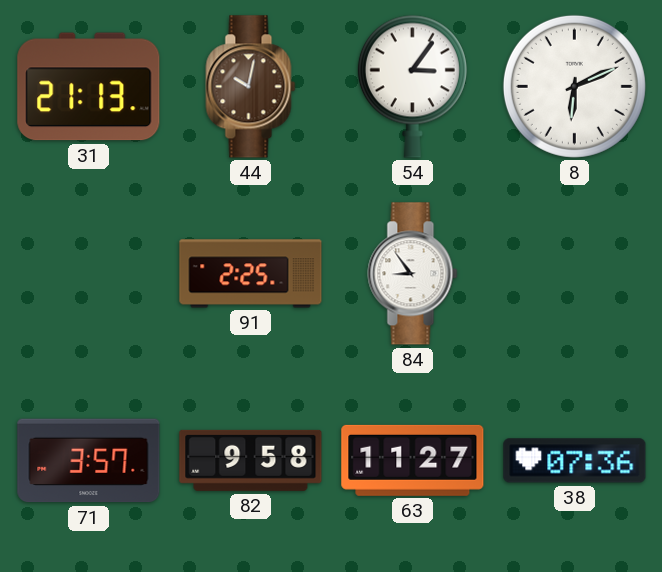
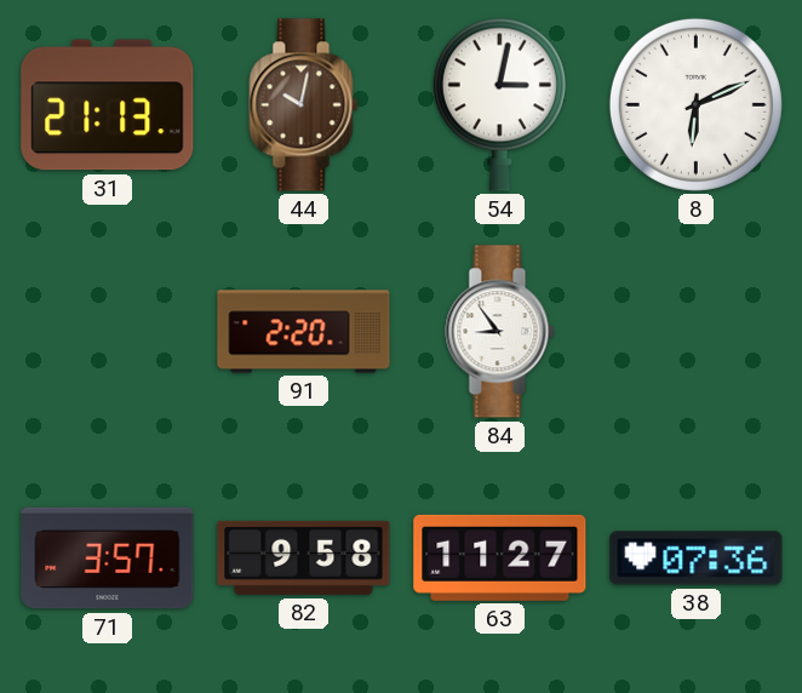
54: 3:06 -> 3:02
91: 2:25 -> 2:20
